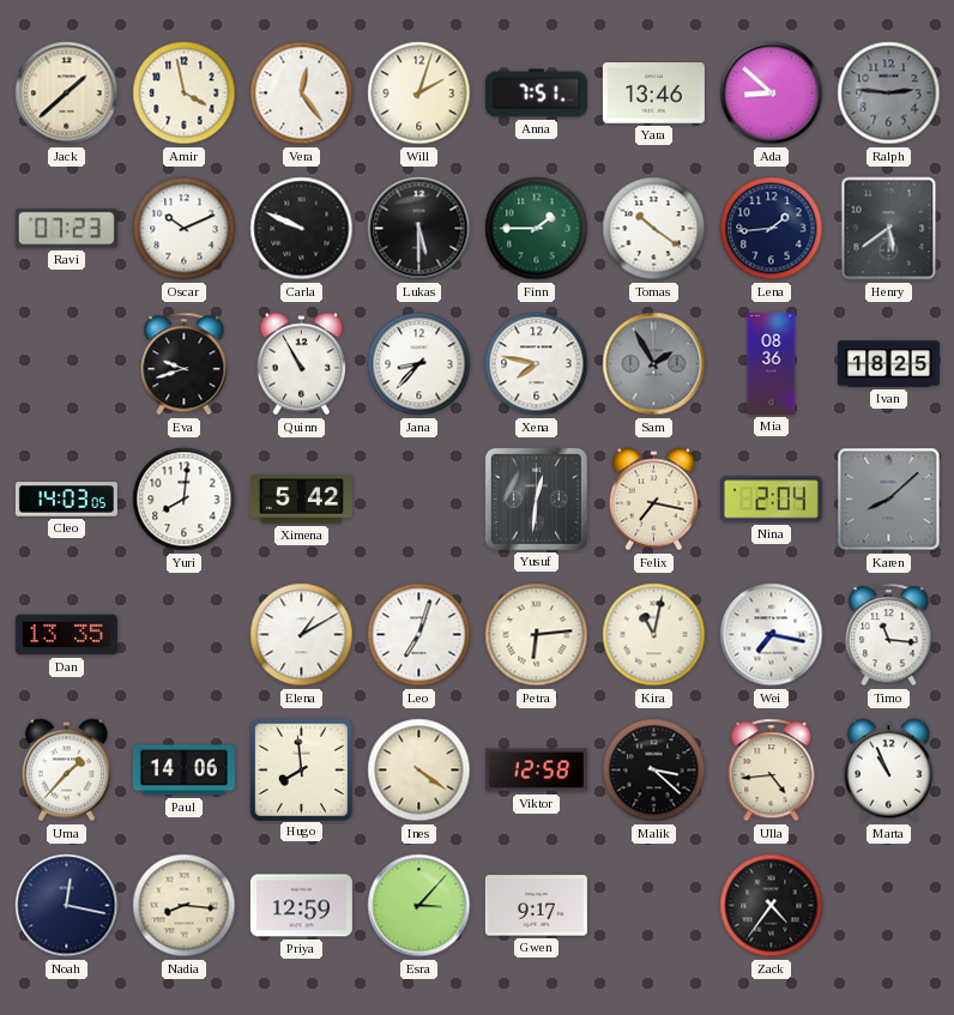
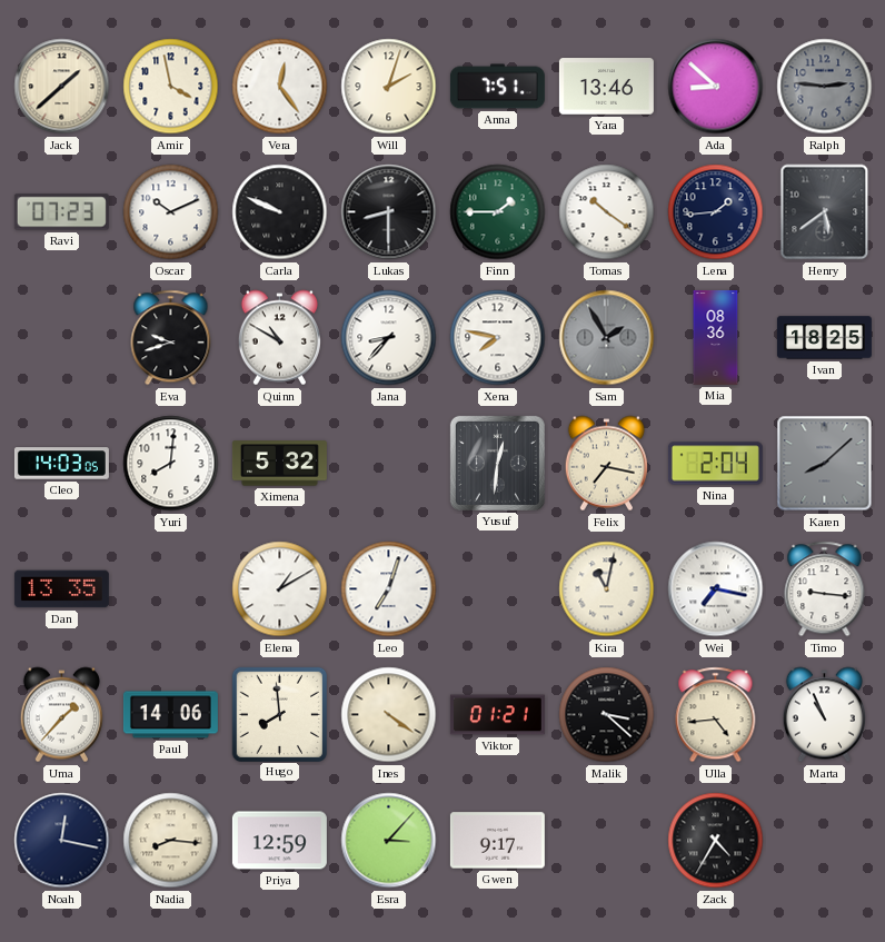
Lukas: 5:30 -> 8:30
Quinn: 10:55 -> 10:50
Ximena: 5:42 -> 5:32
Petra: 6:14 -> none
Timo: 11:16 -> 9:16
Viktor: 12:58 -> 01:21
Zack: 4:36 -> 4:35
